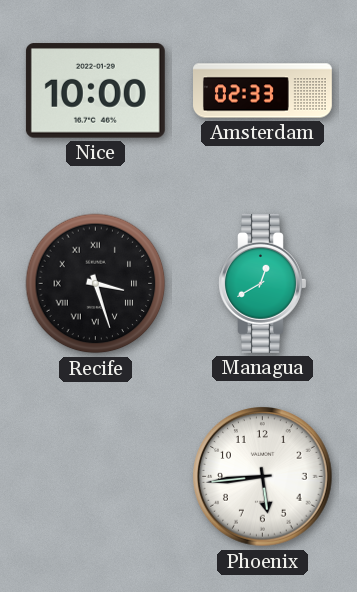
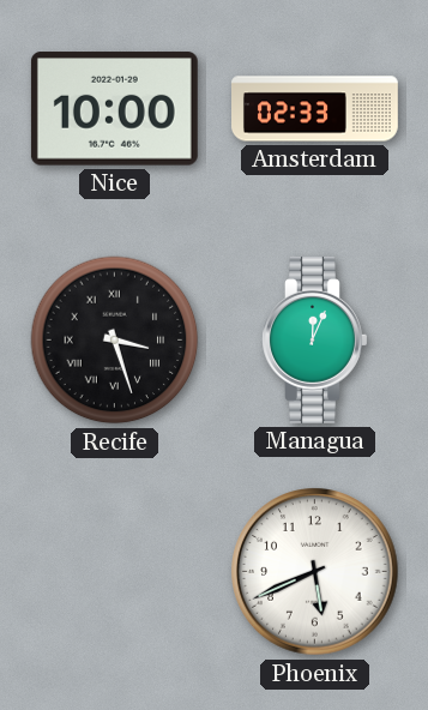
Managua: 12:40 -> 12:04
Phoenix: 5:44 -> 5:41
